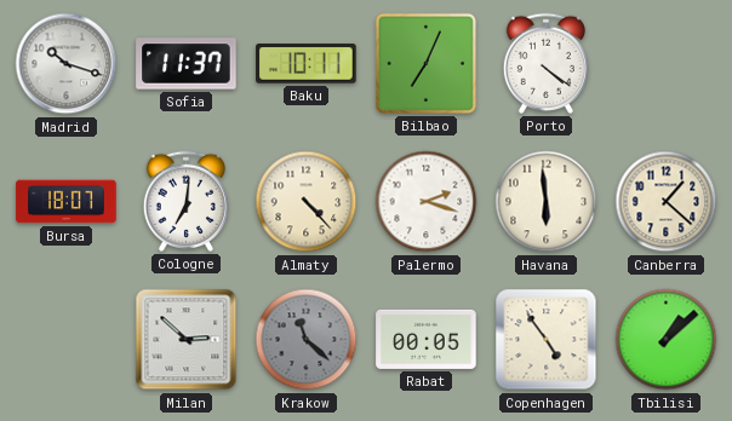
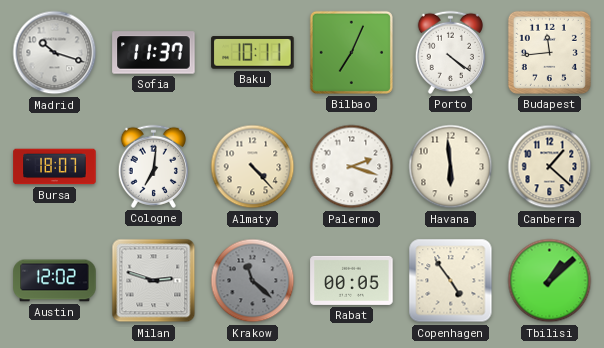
Budapest: none -> 11:44
Austin: none -> 12:02
Milan: 2:52 -> 2:48
